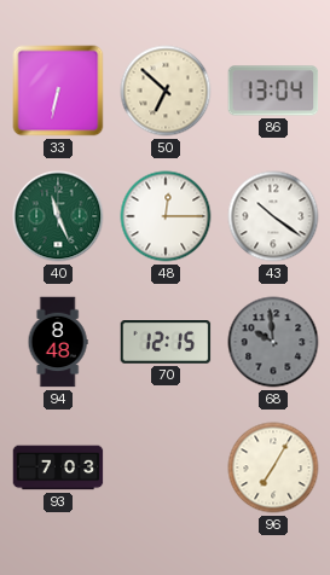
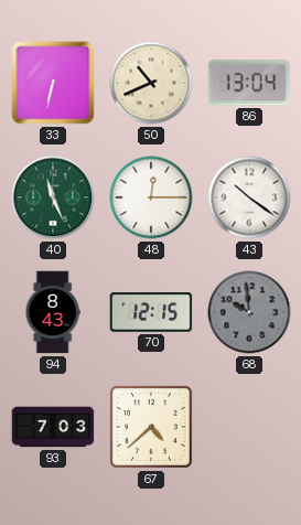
50: 6:52 -> 10:41
94: 8:48 -> 8:43
67: none -> 4:38
96: 7:05 -> none
